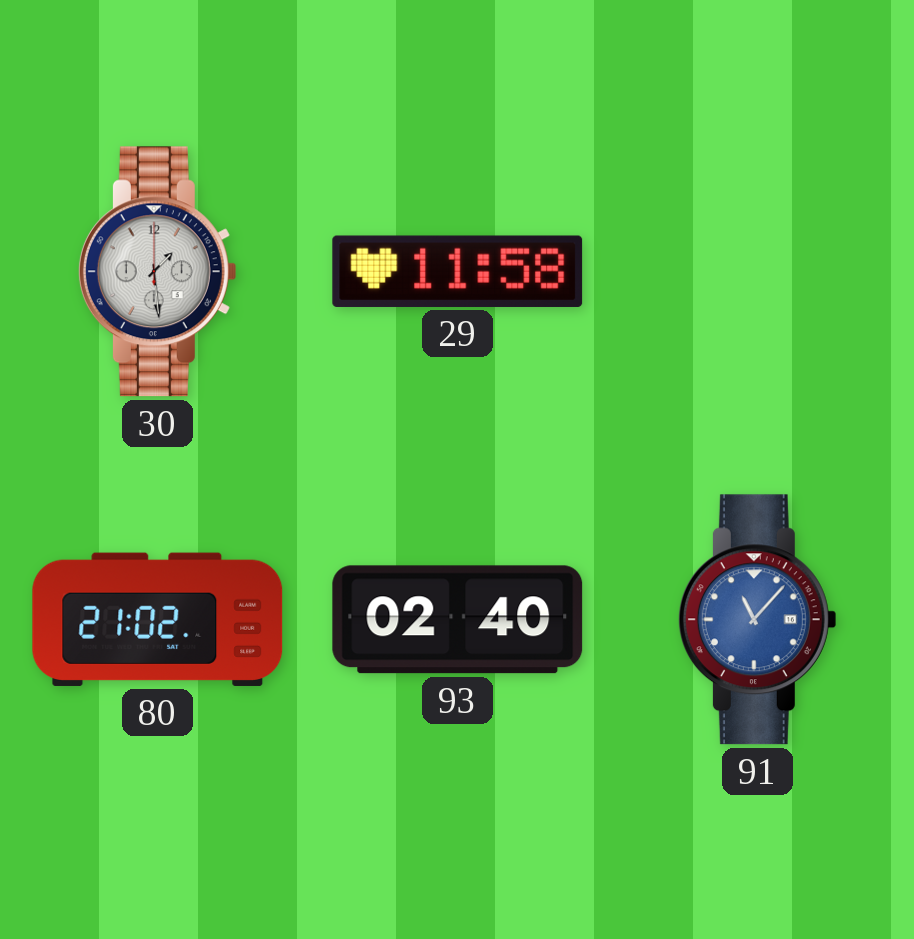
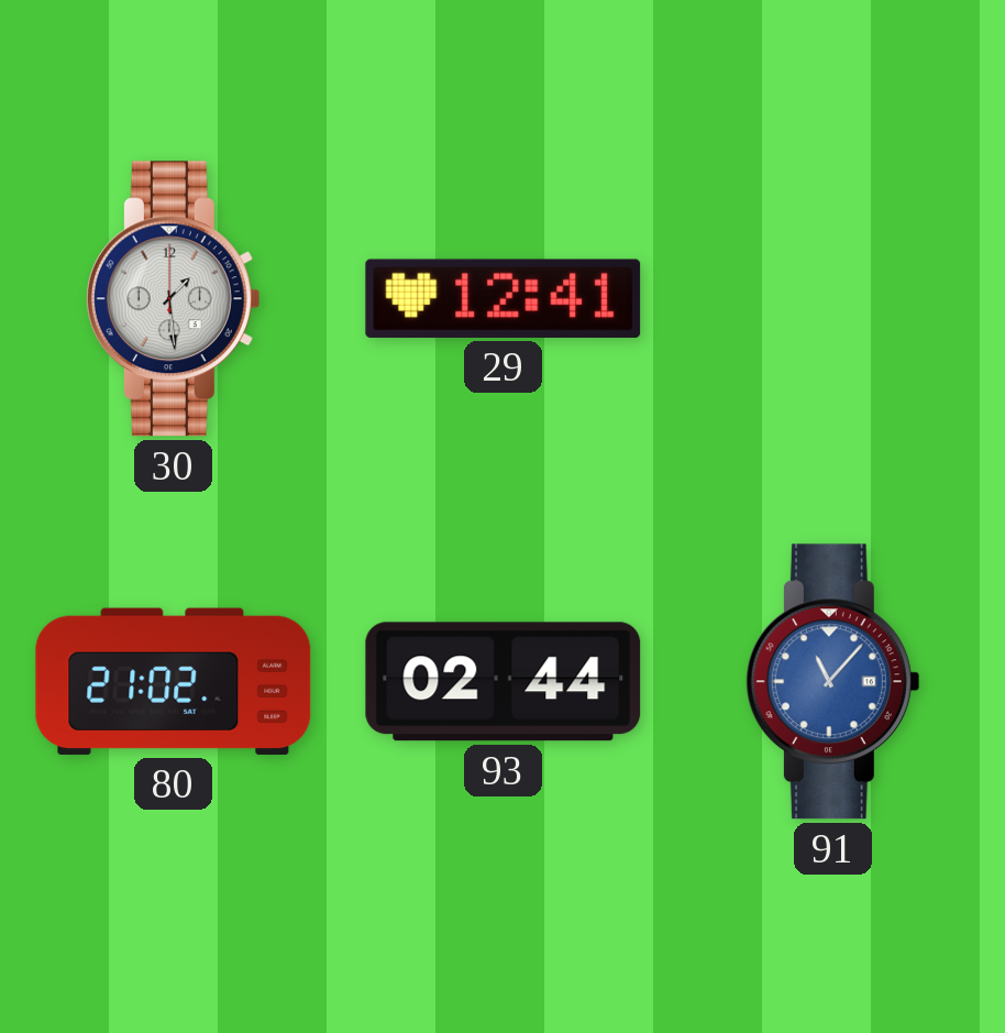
29: 11:58 -> 12:41
93: 02:40 -> 02:44
